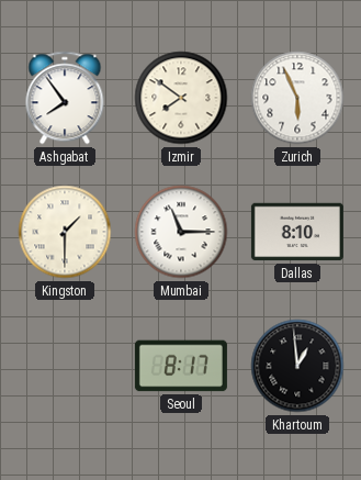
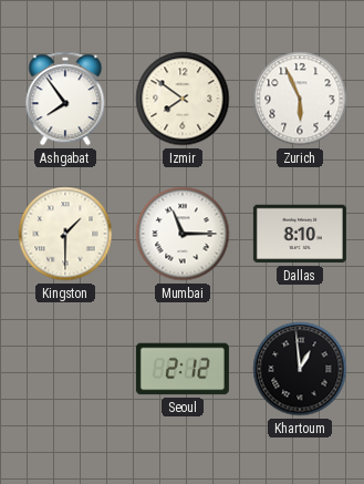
Seoul: 8:17 -> 2:12
